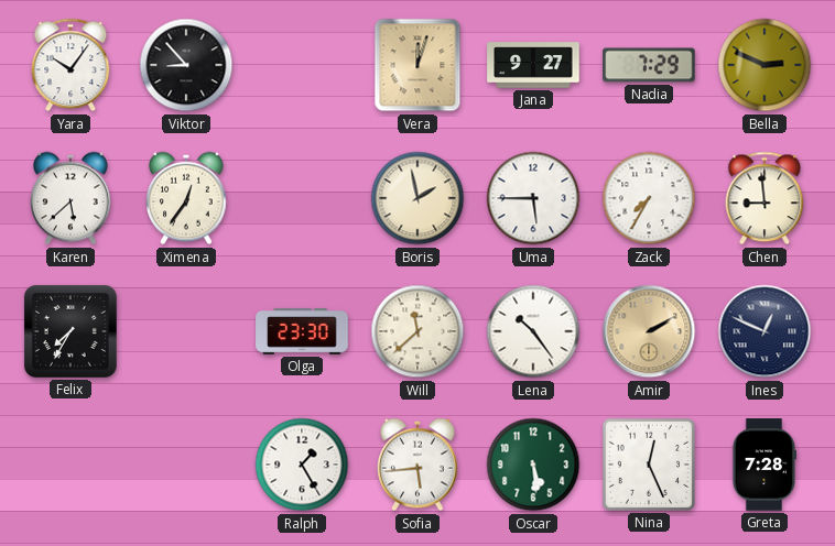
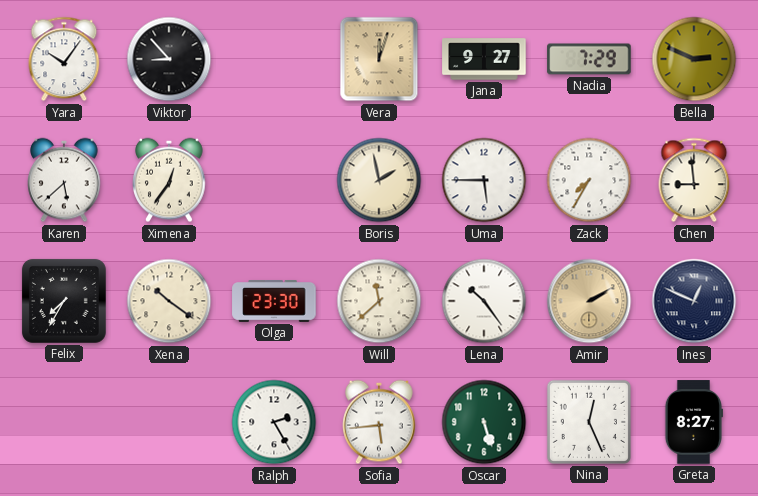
Xena: none -> 10:21
Ralph: 1:25 -> 2:25
Oscar: 5:29 -> 5:27
Greta: 7:28 -> 8:27
